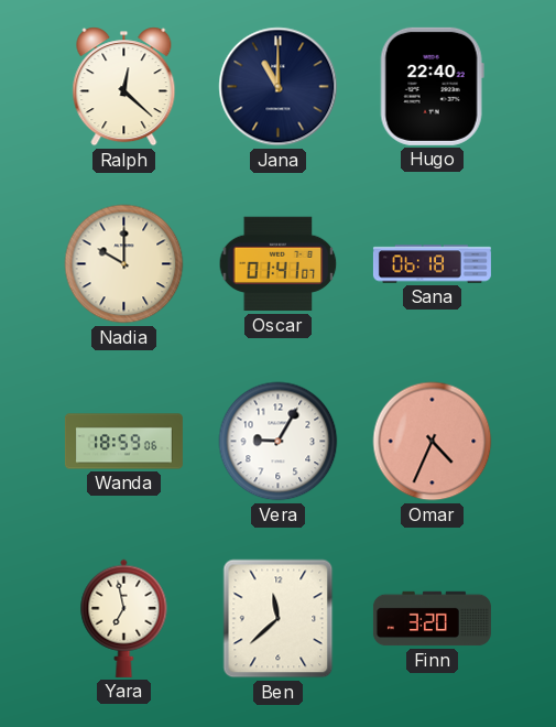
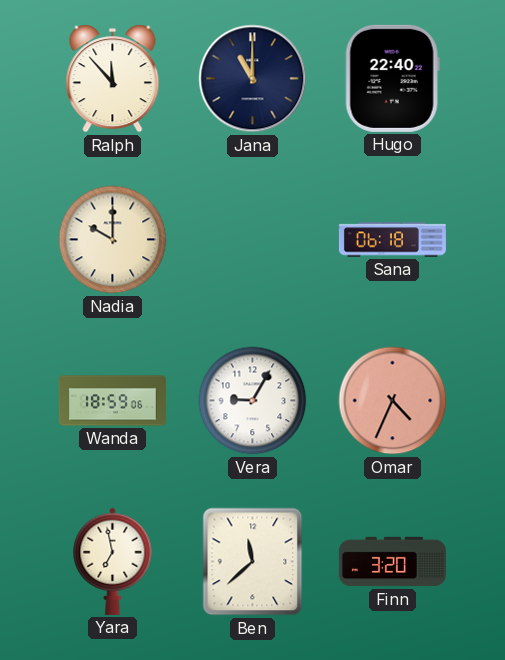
Ralph: 12:22 -> 11:53
Oscar: 01:41 -> none
